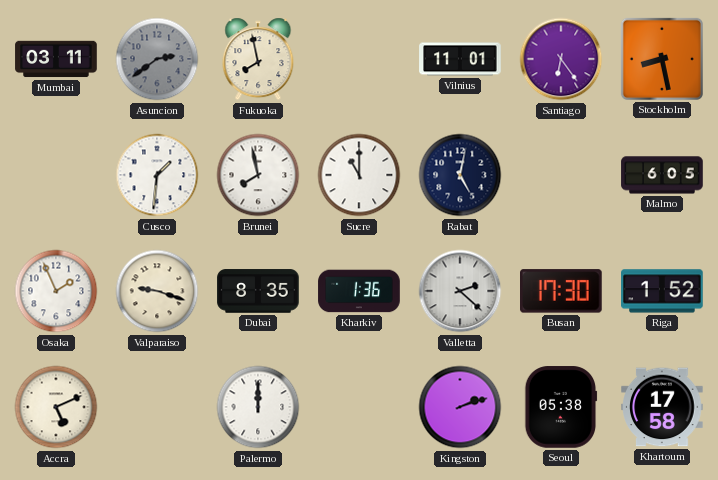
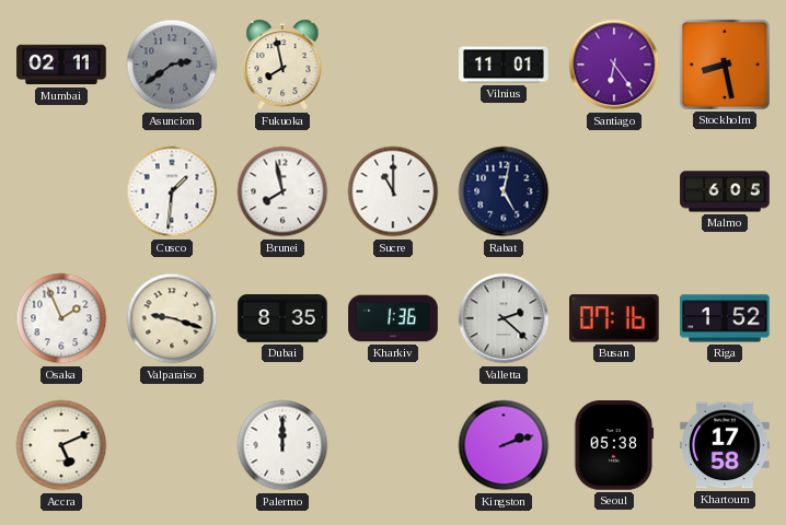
Mumbai: 03:11 -> 02:11
Busan: 17:30 -> 07:16
